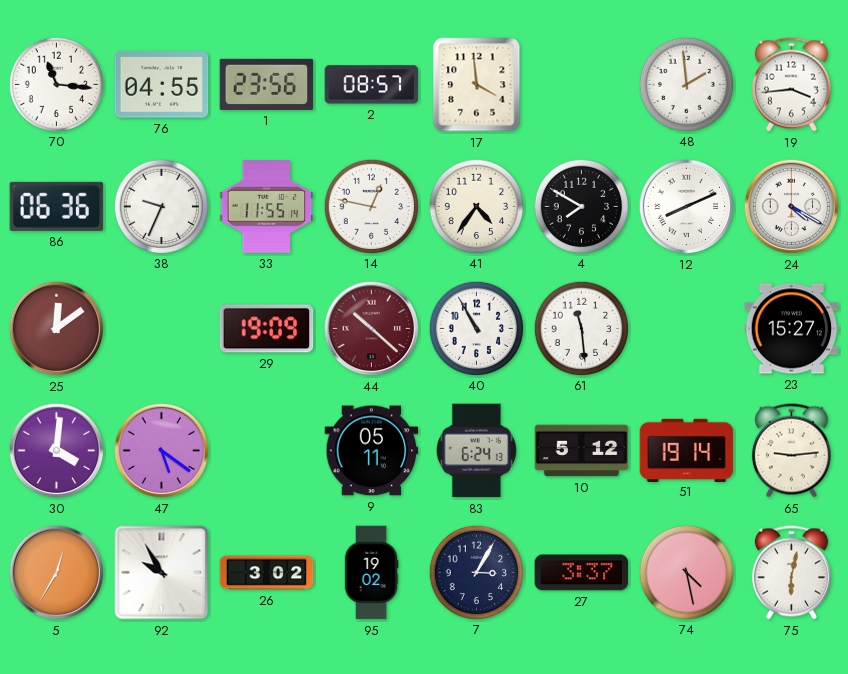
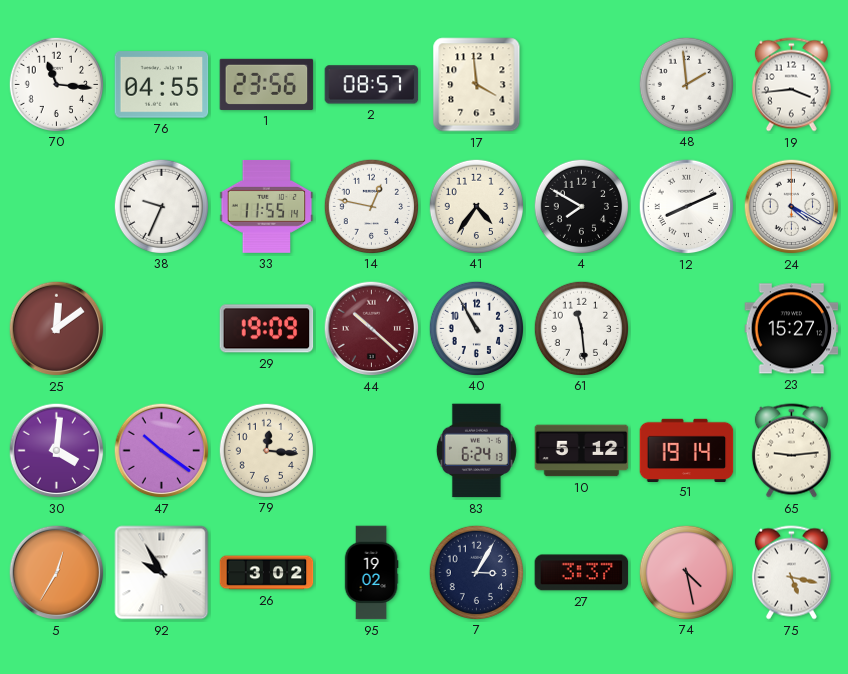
86: 06:36 -> none
47: 5:21 -> 10:21
79: none -> 12:16
9: 05:11 -> none
75: 6:02 -> 5:17
